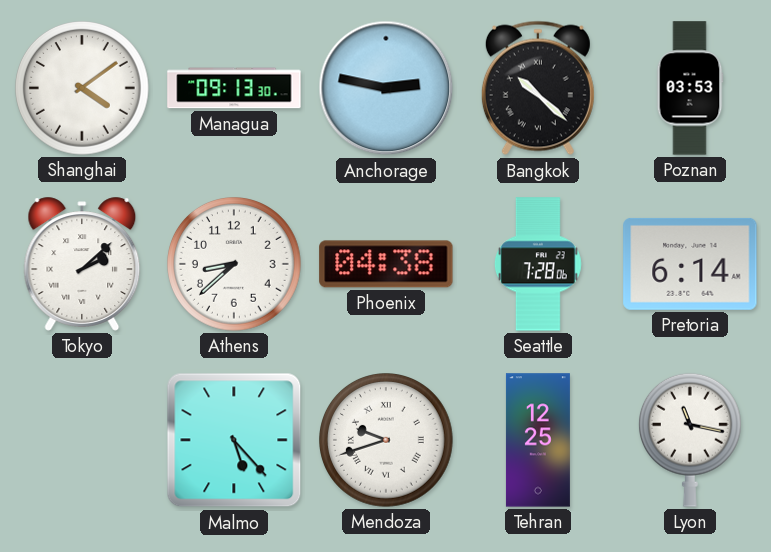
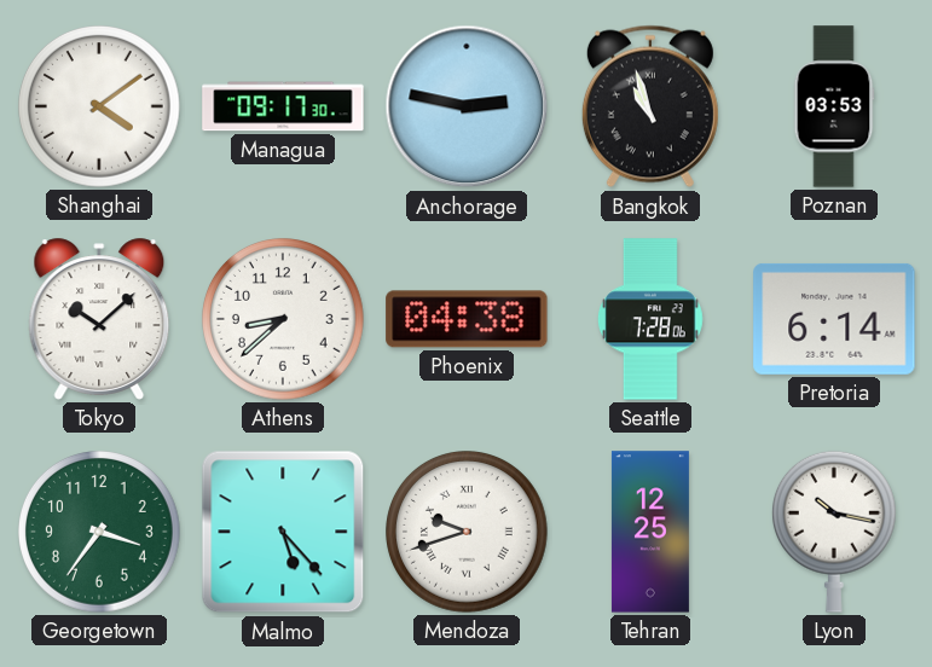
Managua: 09:13 -> 09:17
Bangkok: 10:22 -> 10:57
Tokyo: 2:08 -> 10:08
Georgetown: none -> 3:36
Lyon: 11:17 -> 10:17
